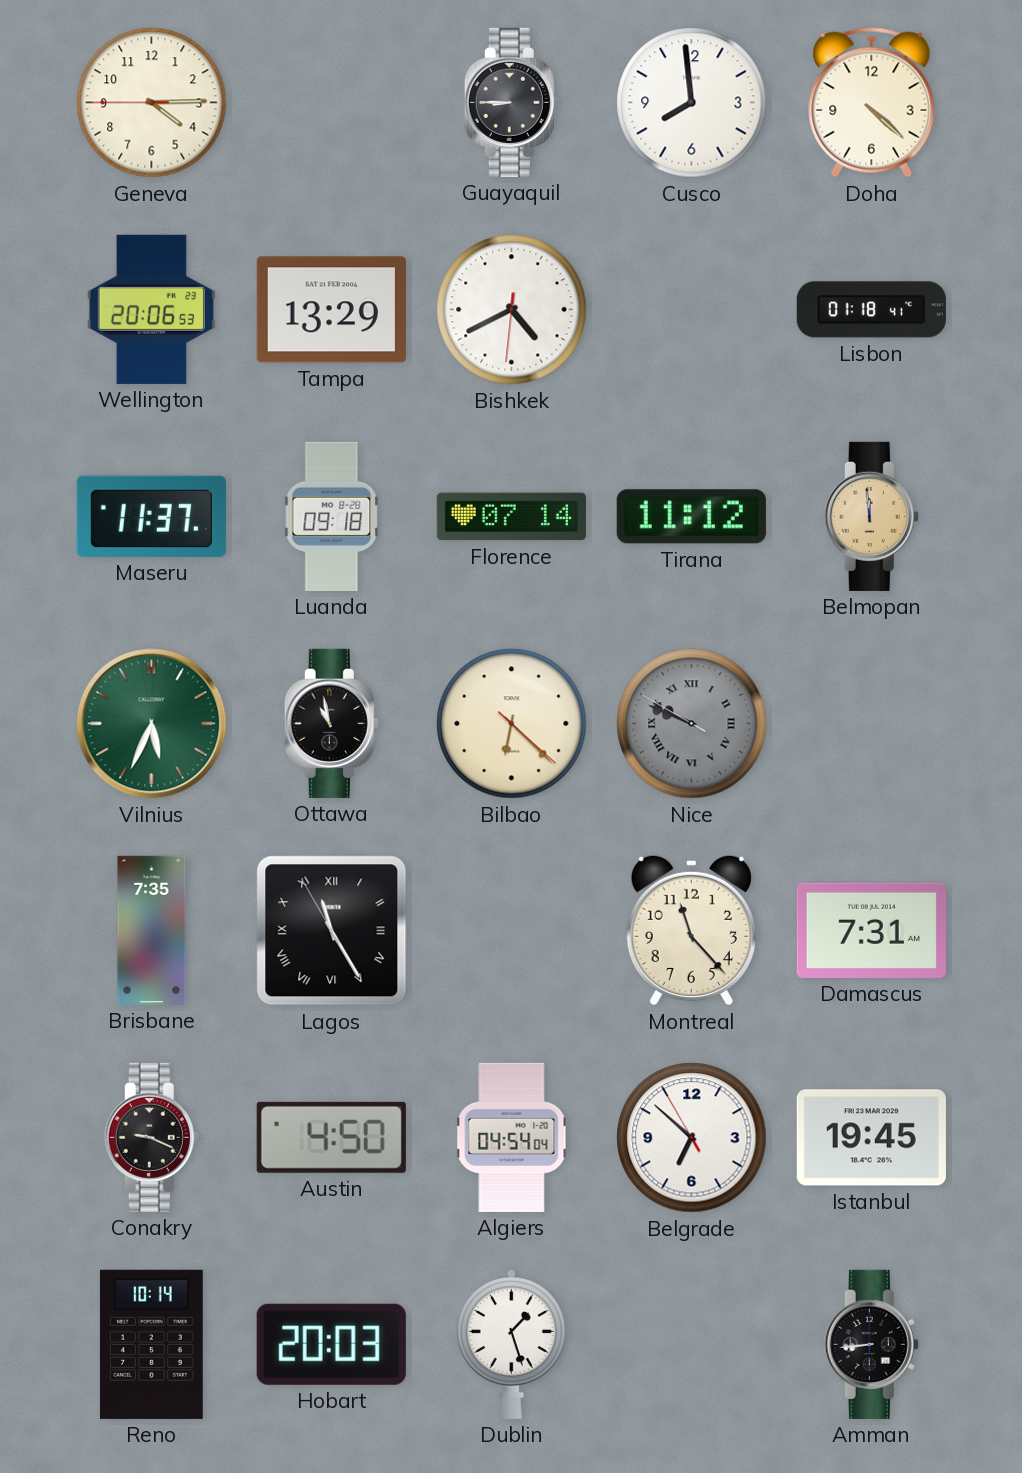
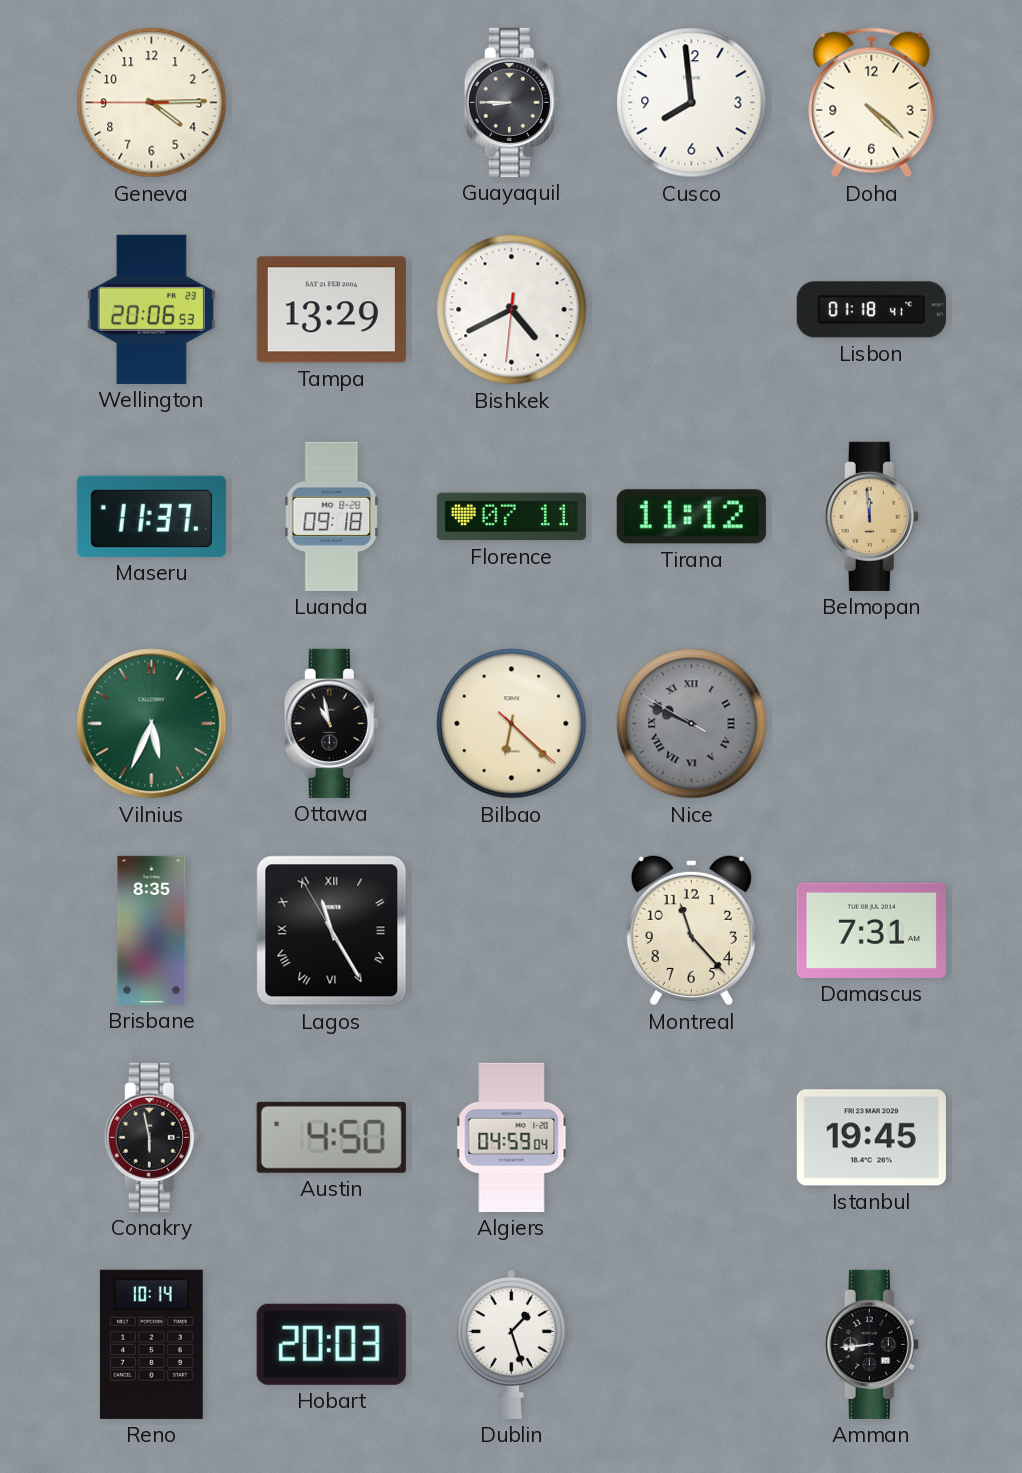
Florence: 07:14 -> 07:11
Brisbane: 7:35 -> 8:35
Conakry: 9:19 -> 5:58
Algiers: 04:54 -> 04:59
Belgrade: 6:51 -> none
